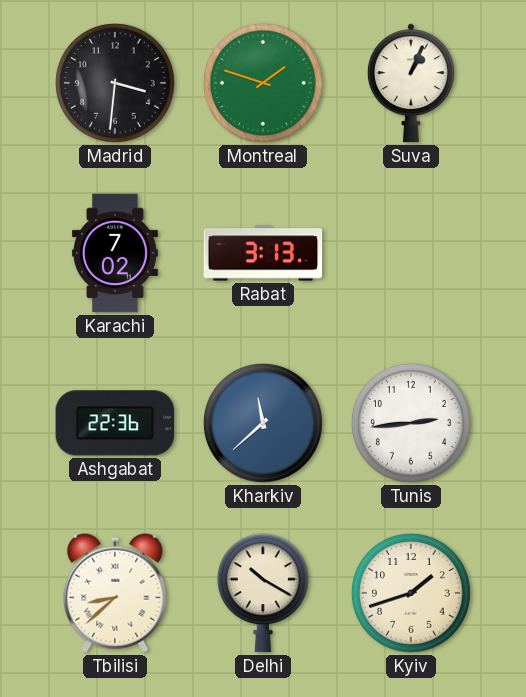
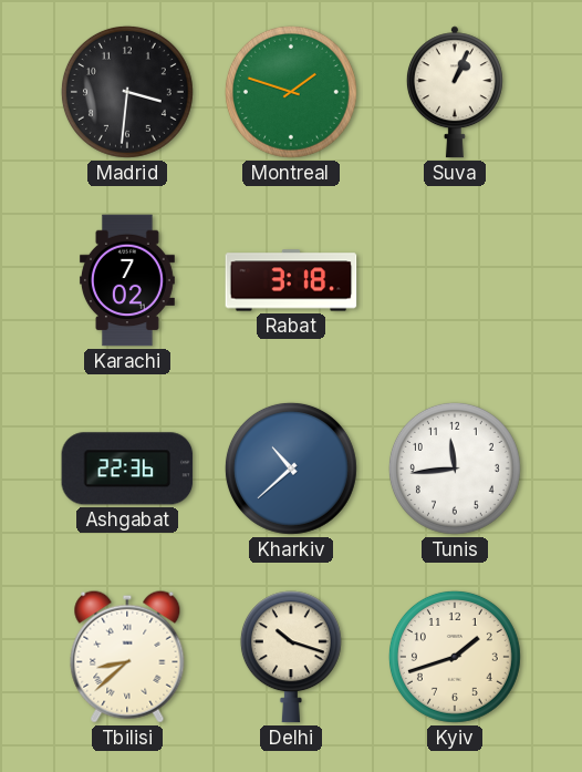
Rabat: 3:13 -> 3:18
Kharkiv: 11:38 -> 10:38
Tunis: 2:44 -> 11:44
Delhi: 10:20 -> 10:18
